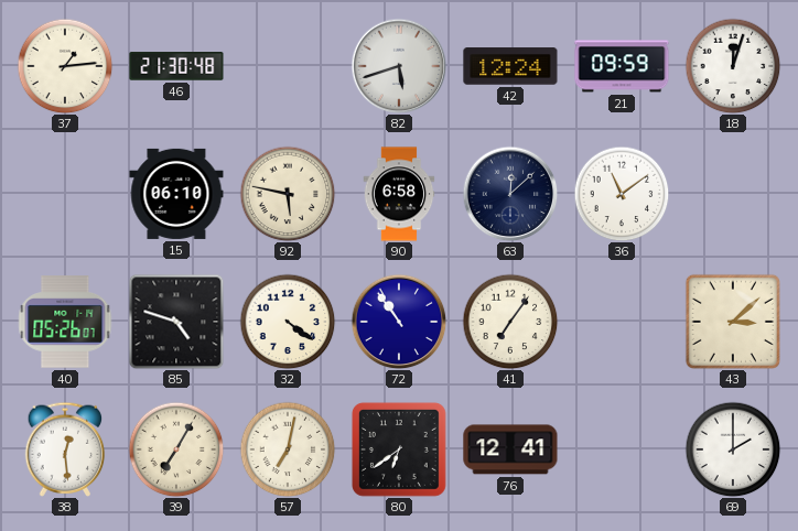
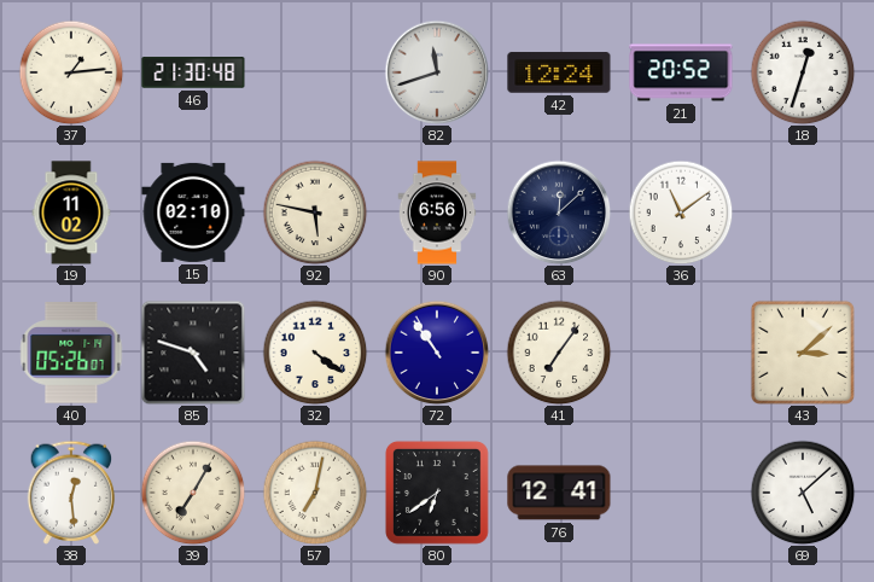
82: 5:42 -> 11:42
21: 09:59 -> 20:52
18: 12:03 -> 12:33
19: none -> 11:02
15: 06:10 -> 02:10
90: 6:58 -> 6:56
69: 2:00 -> 5:08
